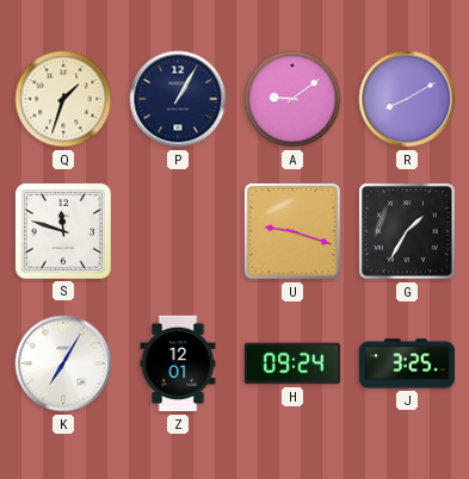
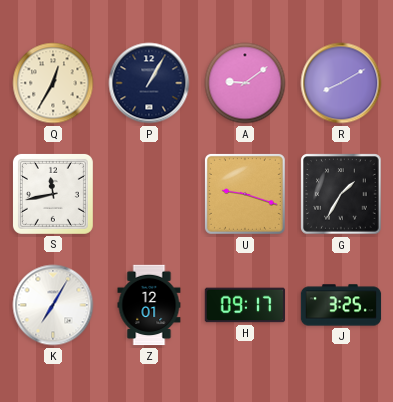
Q: 1:33 -> 12:35
S: 11:48 -> 11:43
H: 09:24 -> 09:17
